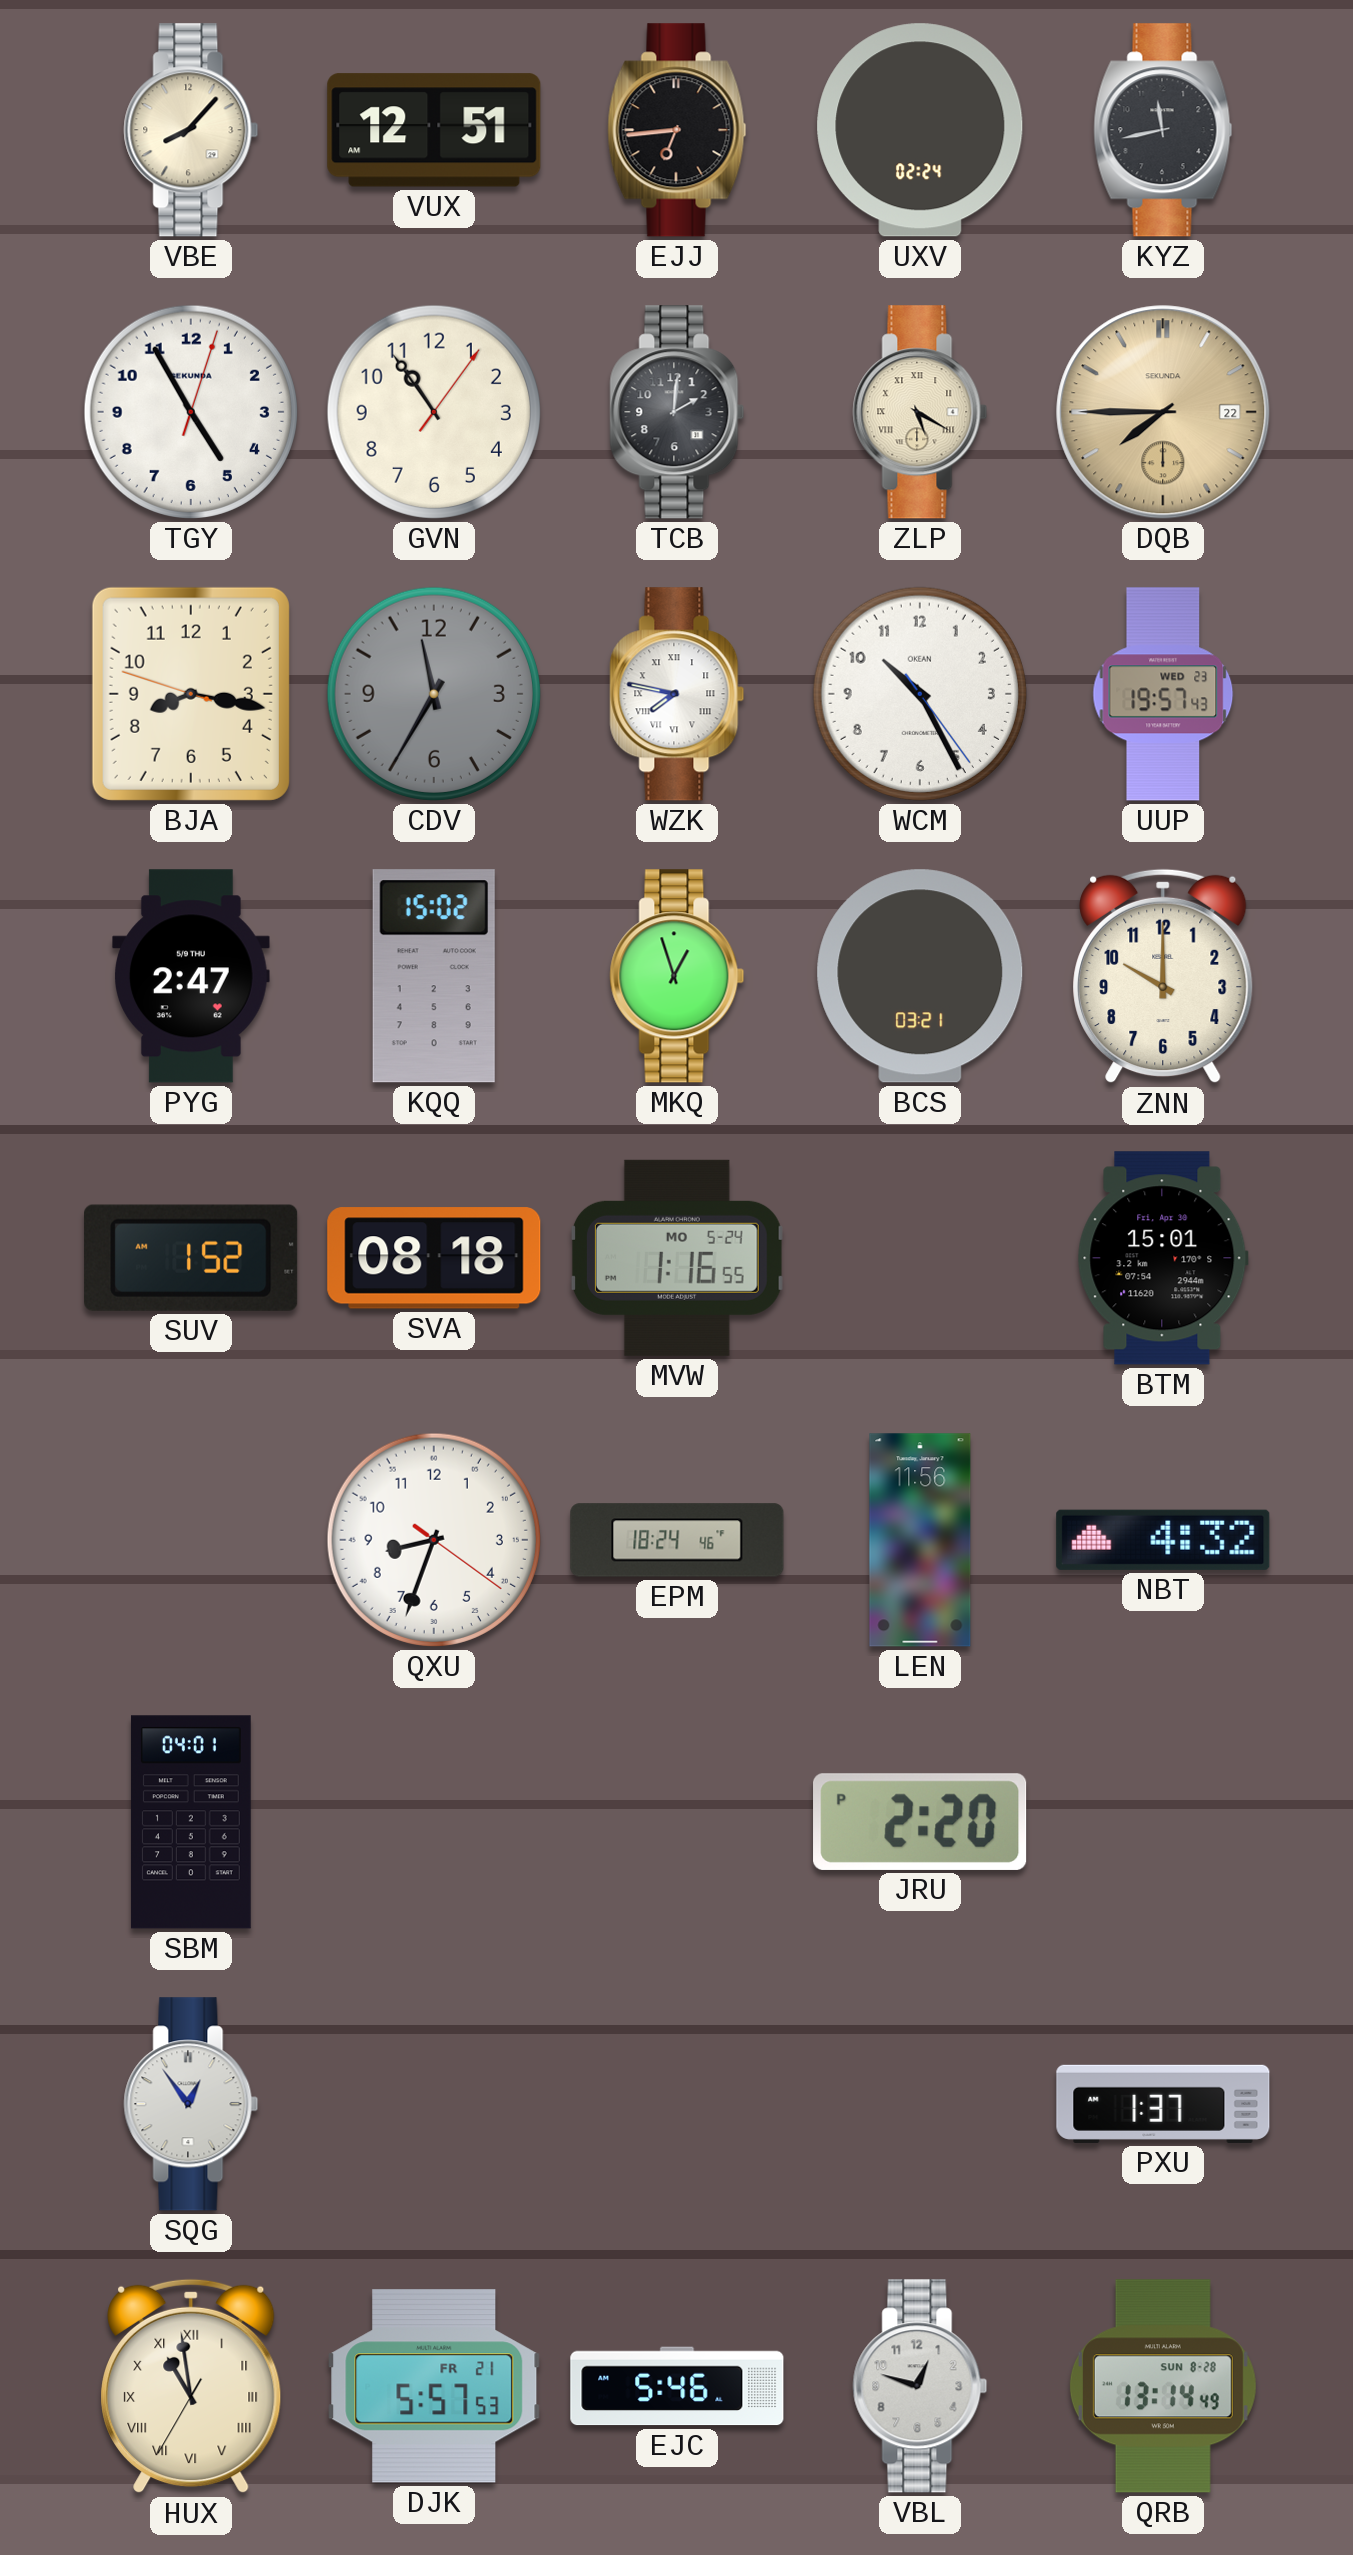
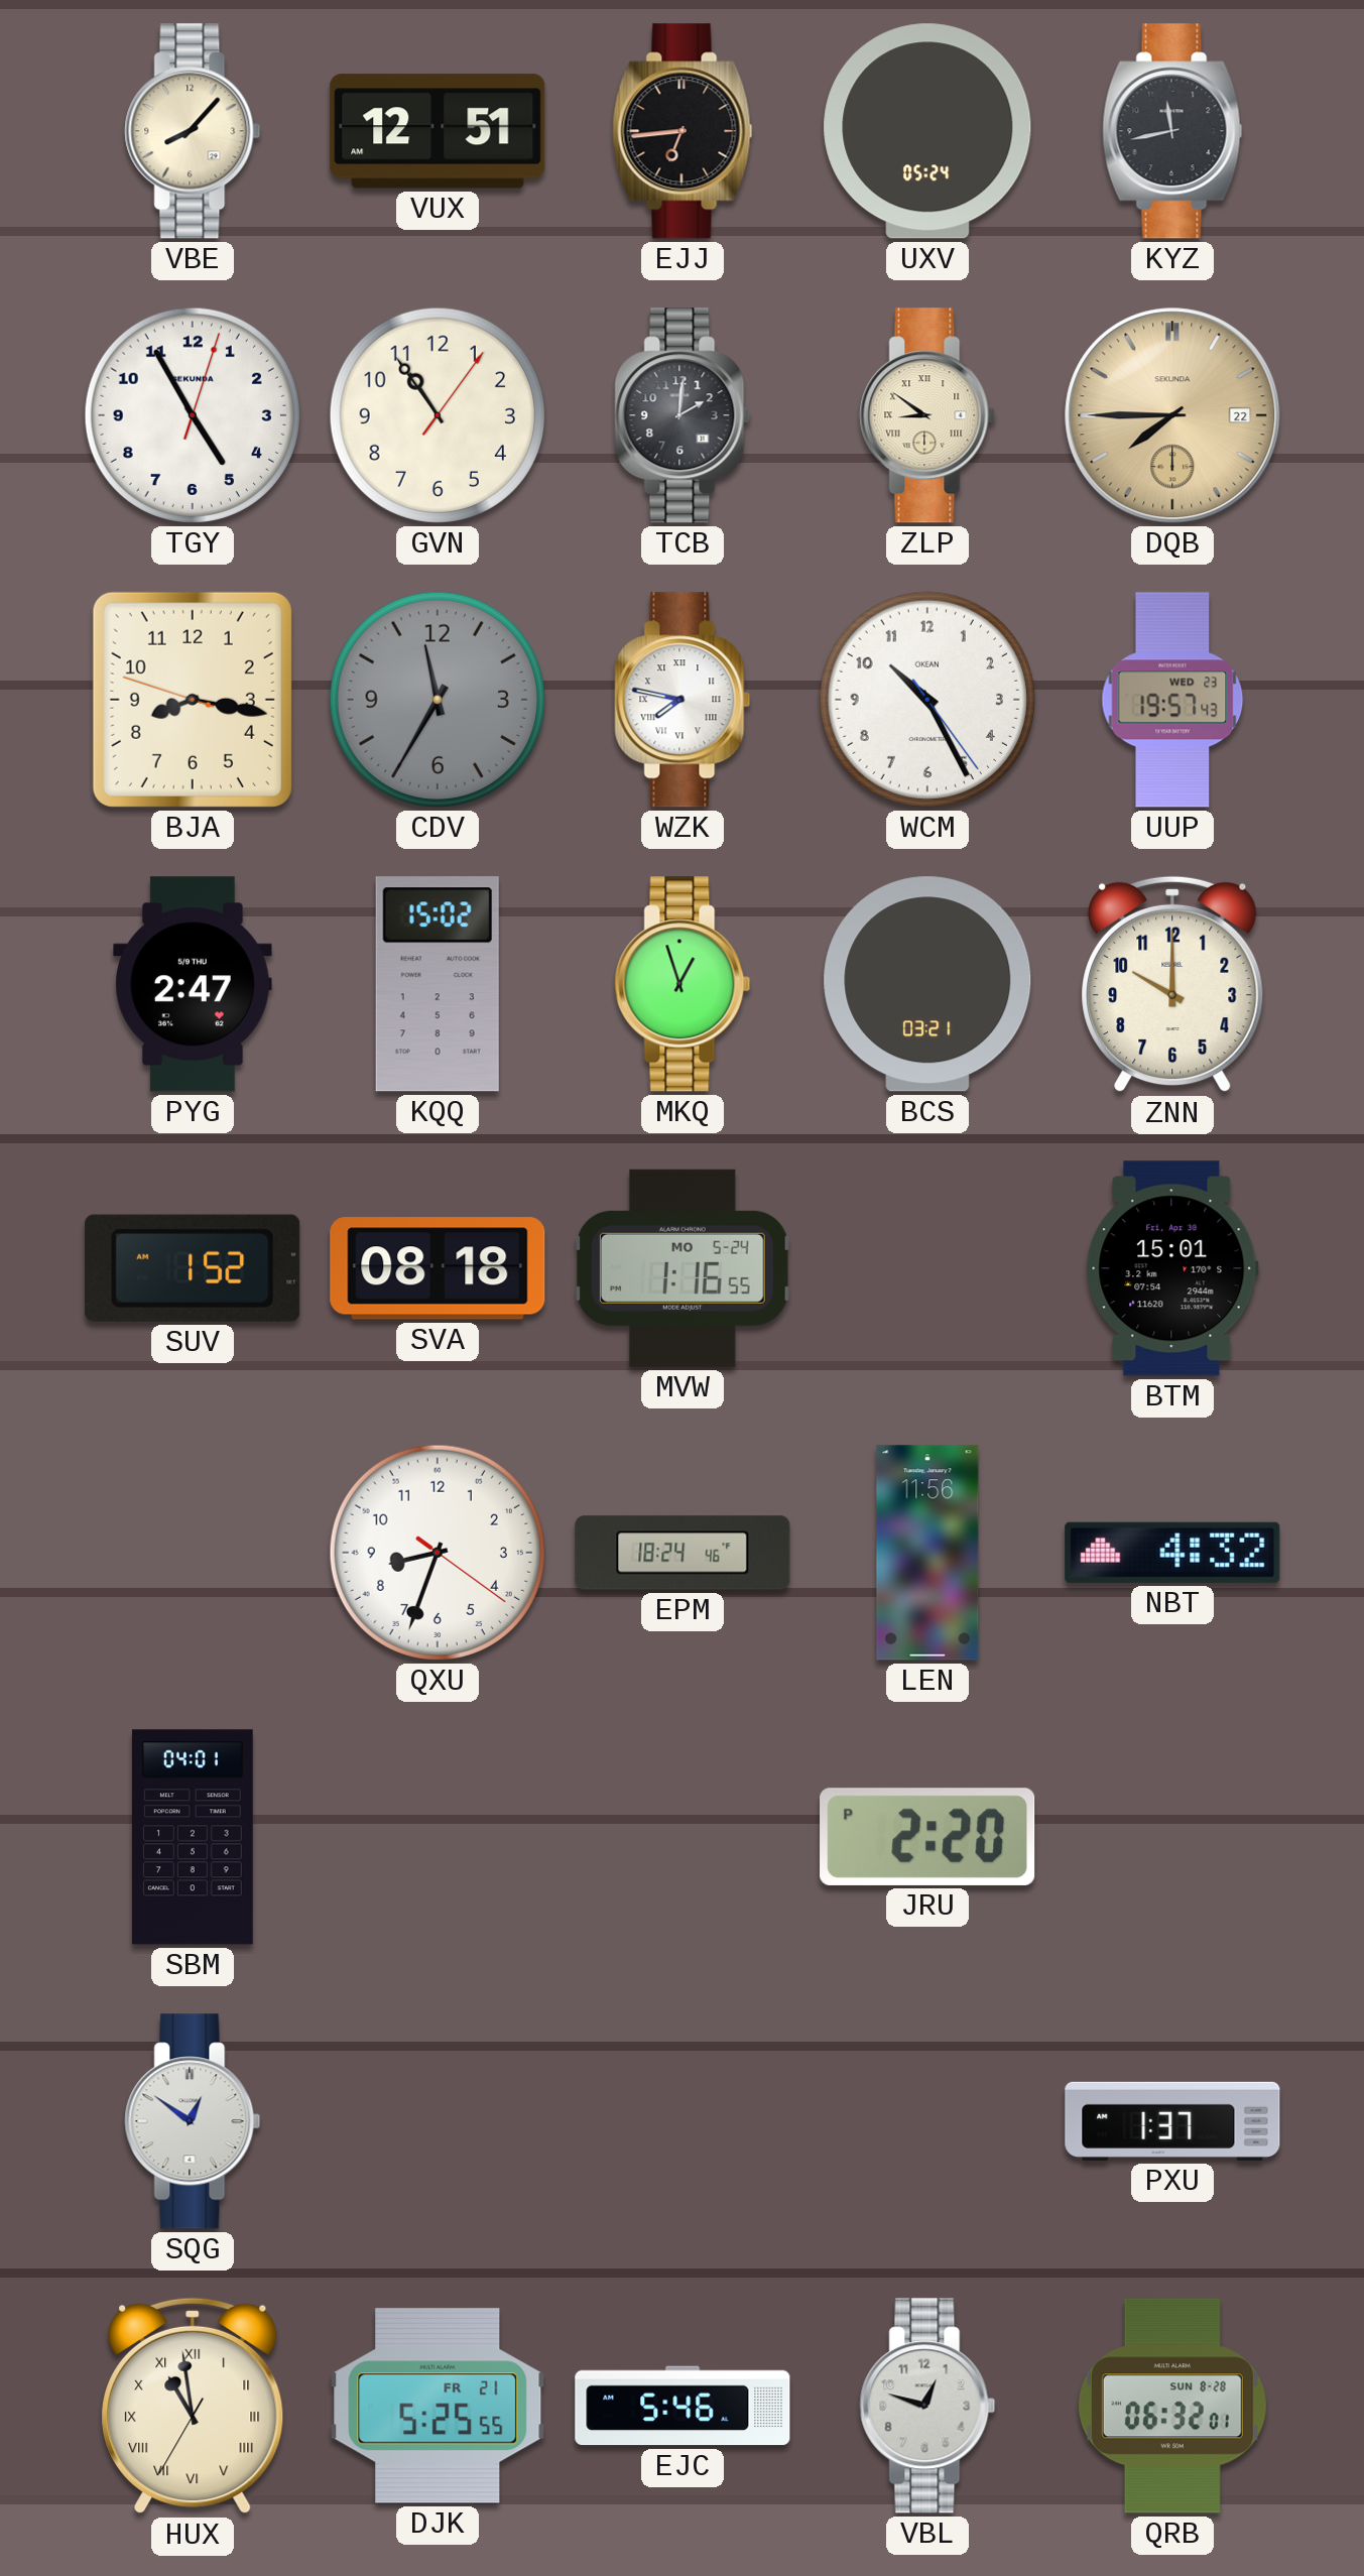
UXV: 02:24 -> 05:24
ZLP: 5:20 -> 8:51
SQG: 12:54 -> 12:51
DJK: 5:57 -> 5:25
QRB: 13:14 -> 06:32
